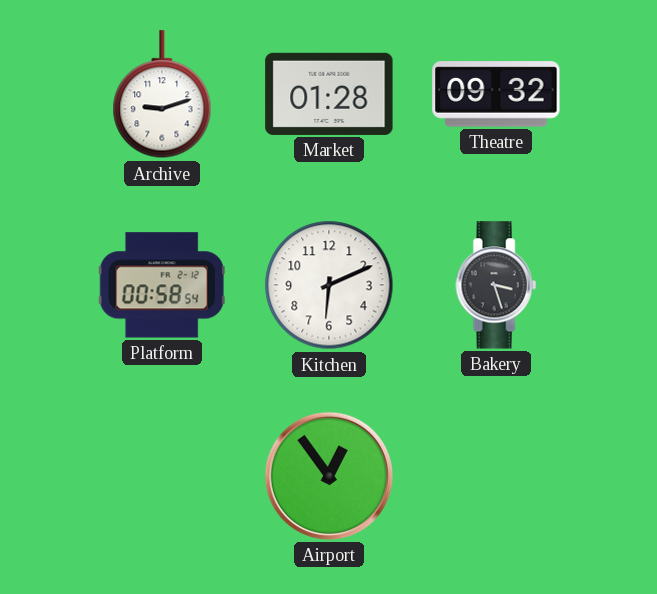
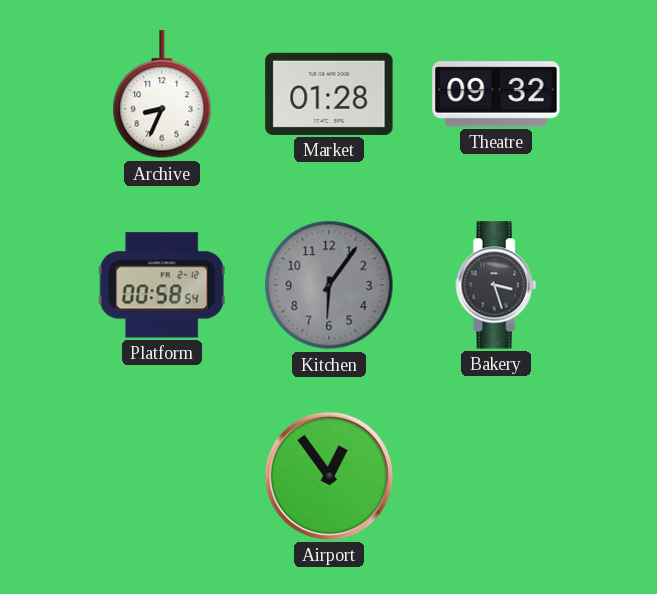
Archive: 9:12 -> 8:34
Kitchen: 6:11 -> 6:06
Kitchen dial: white -> grey
